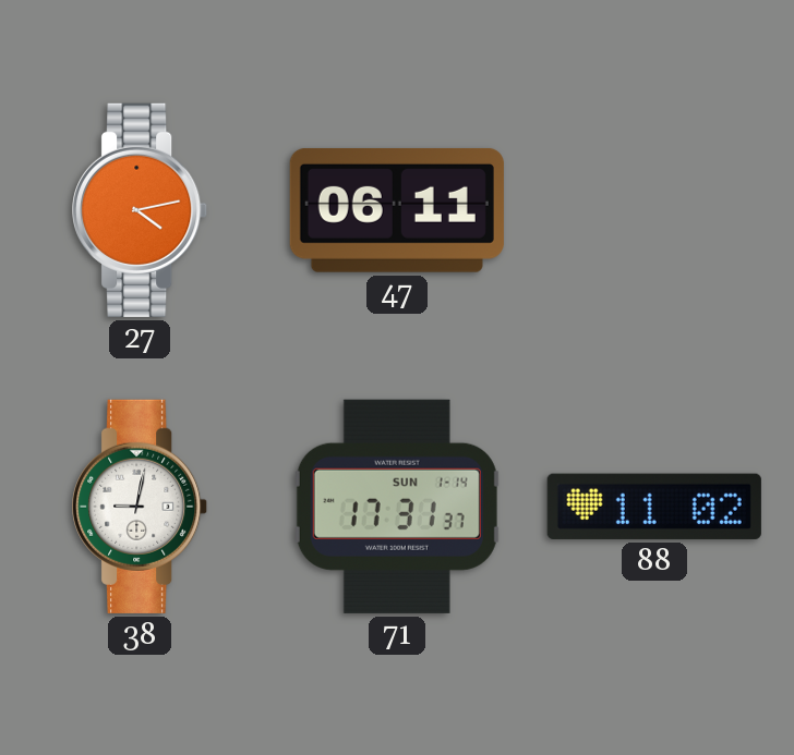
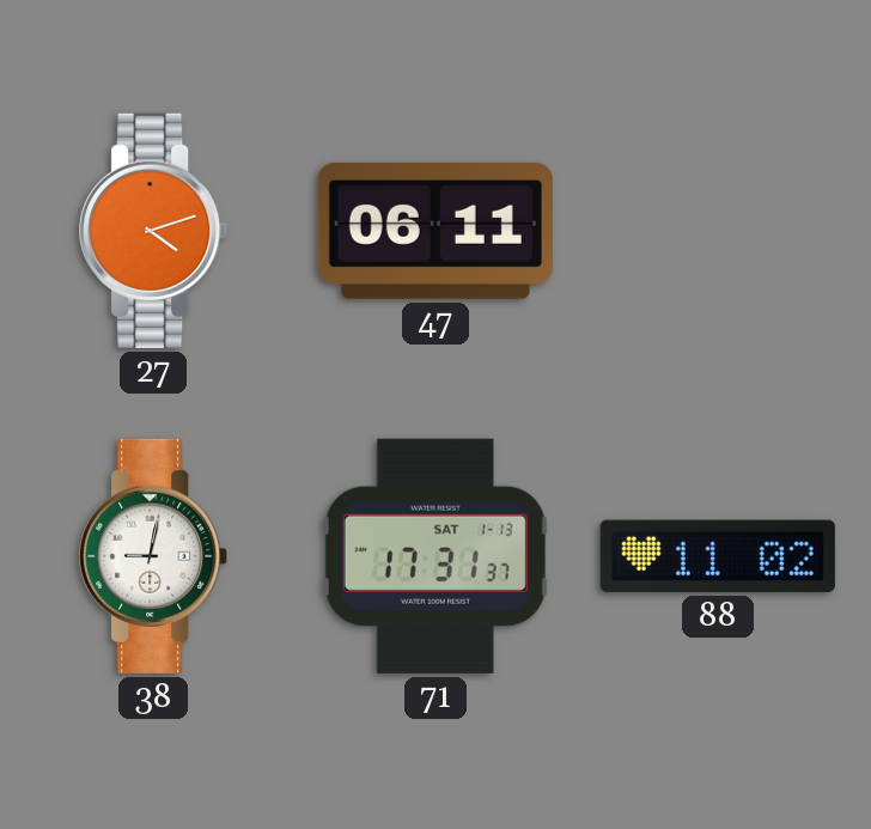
27: 4:13 -> 4:12
71 date: SUN 1-14 -> SAT 1-13
